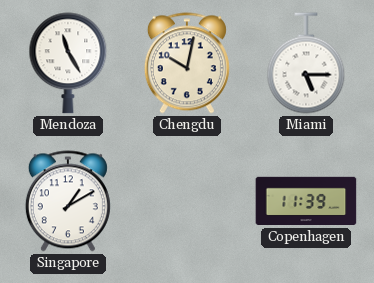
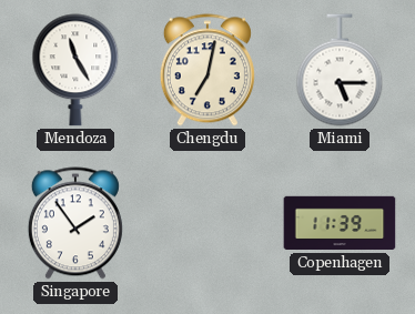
Chengdu: 10:02 -> 7:02
Singapore: 1:10 -> 1:54
